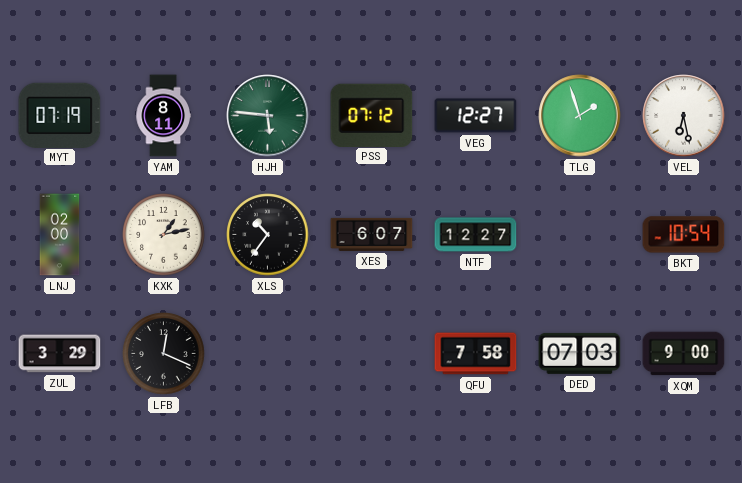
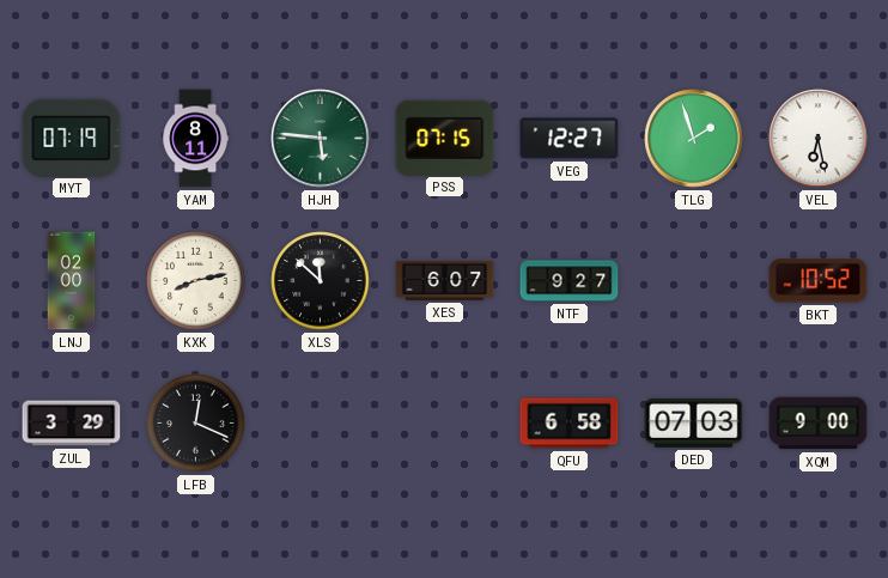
PSS: 07:12 -> 07:15
KXK: 1:13 -> 8:13
XLS: 10:36 -> 11:52
NTF: 12:27 -> 9:27
BKT: 10:54 -> 10:52
QFU: 7:58 -> 6:58
